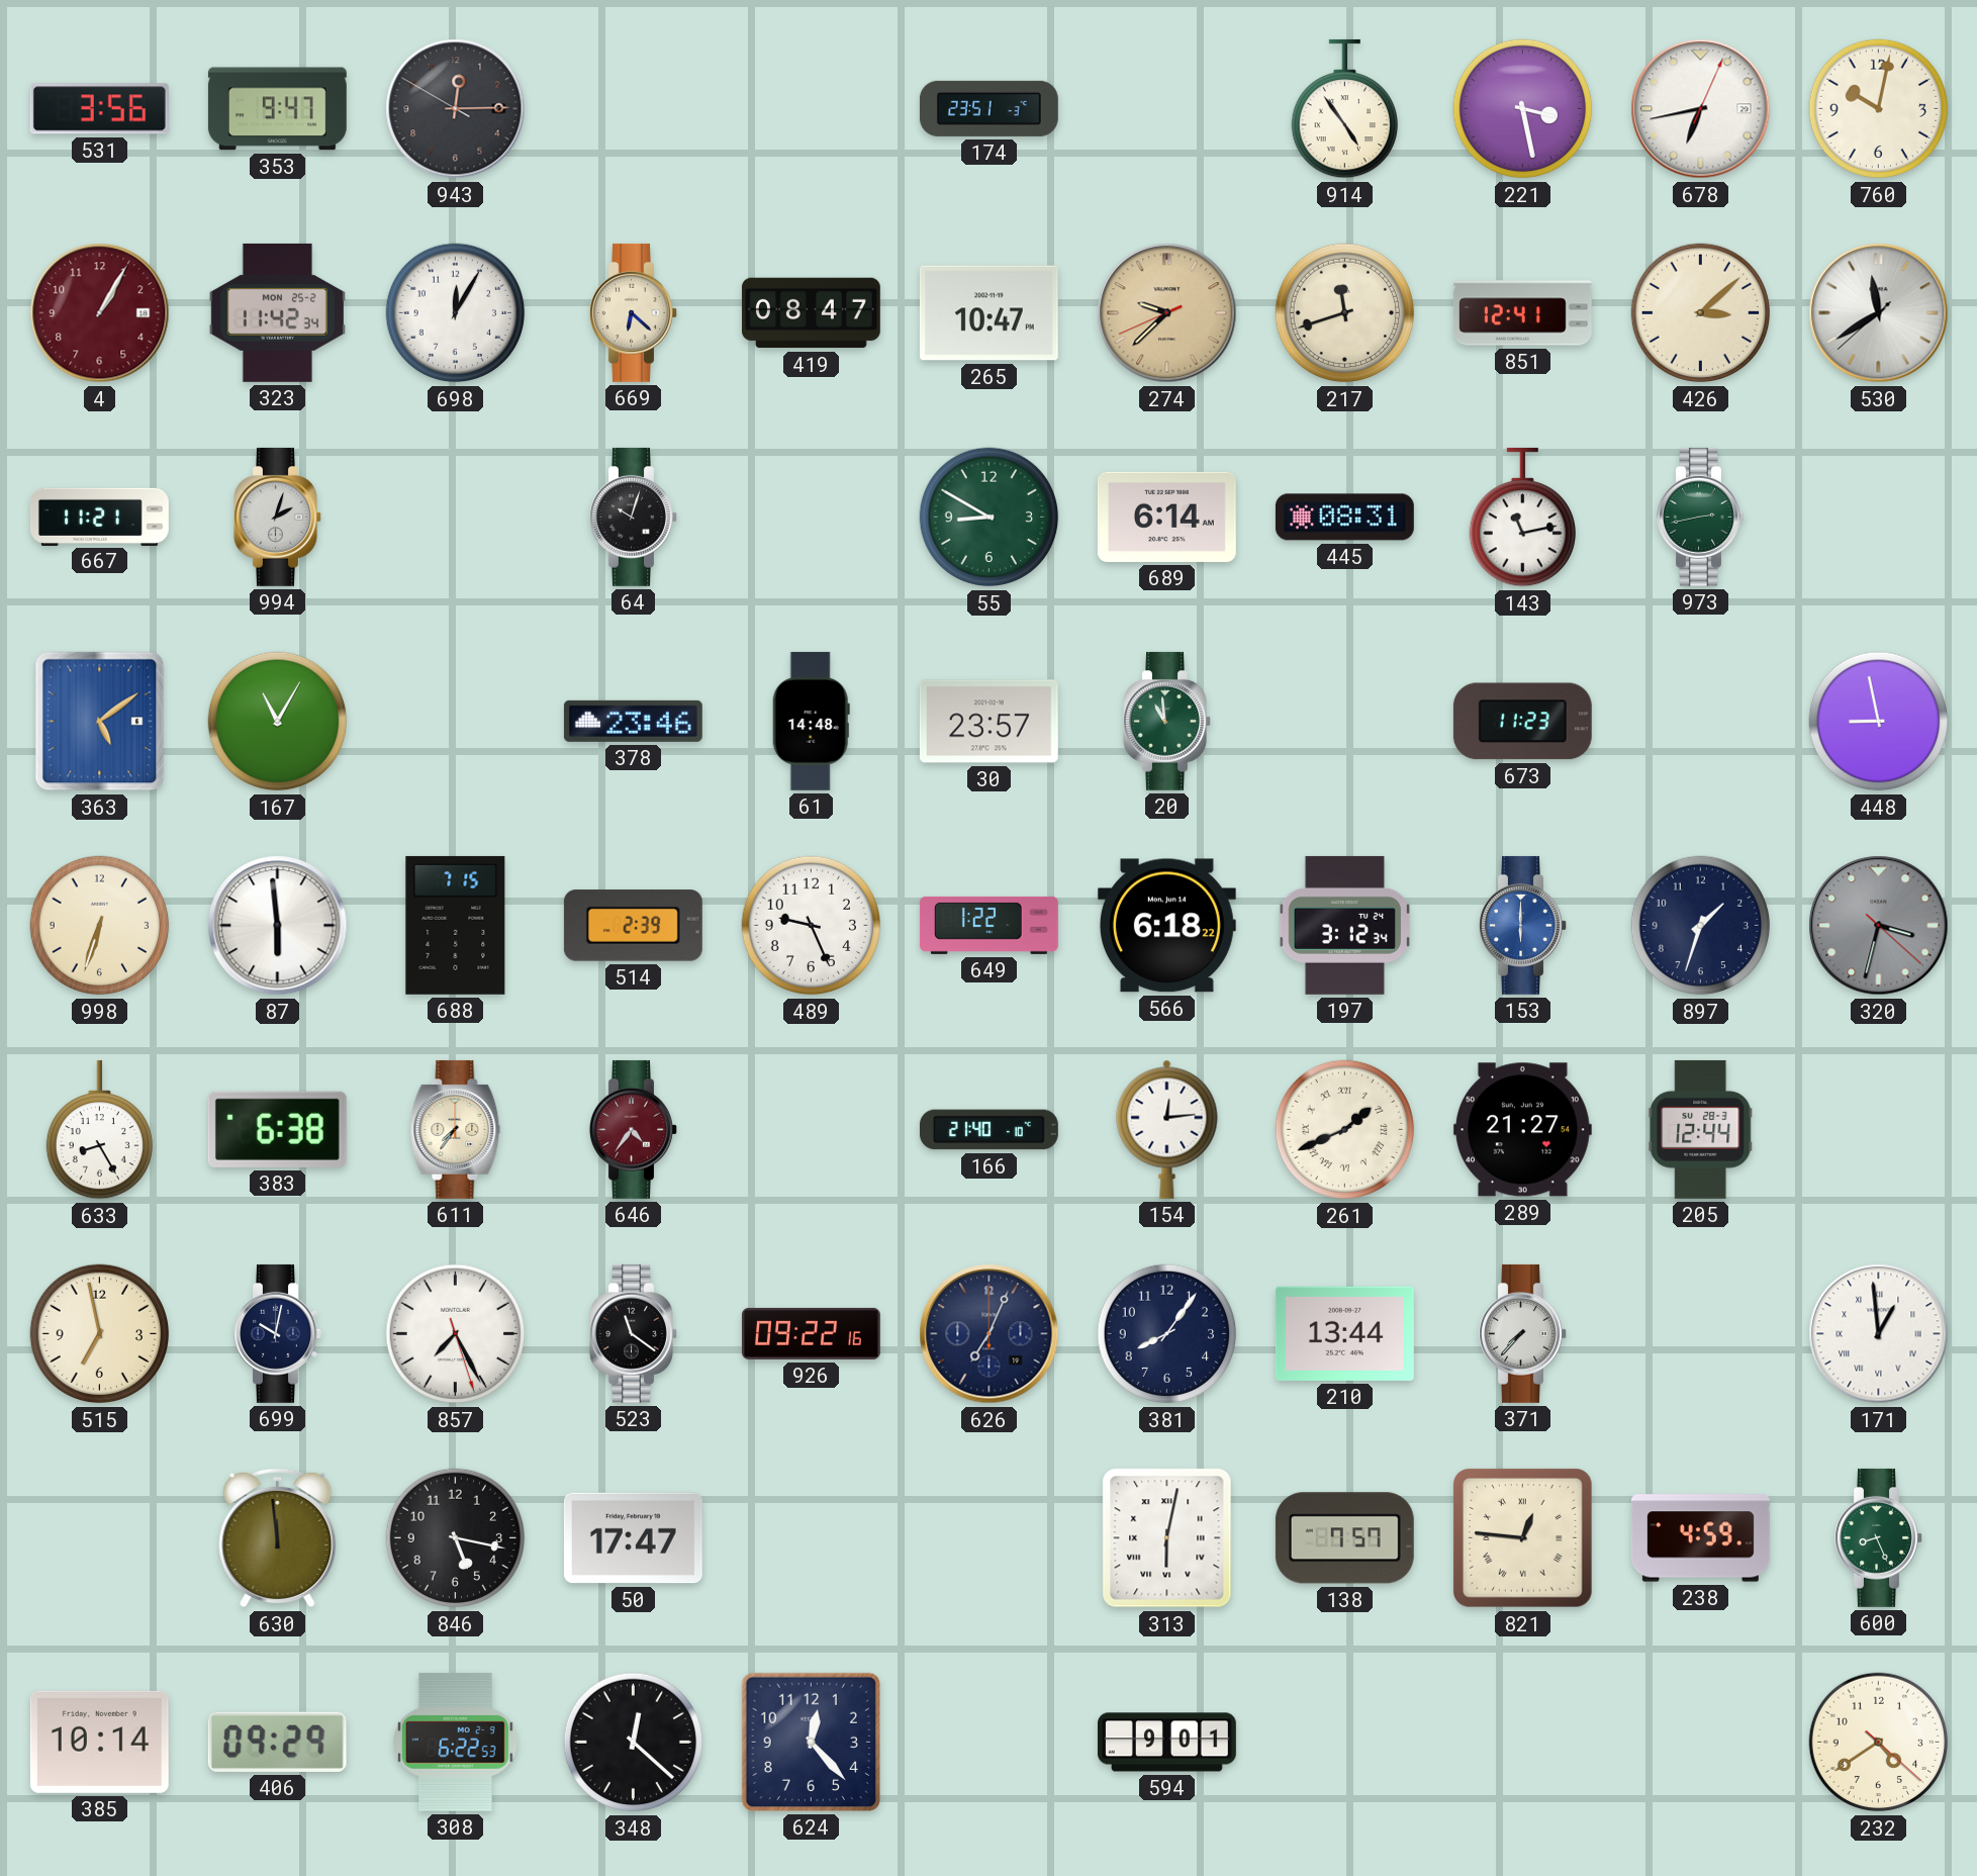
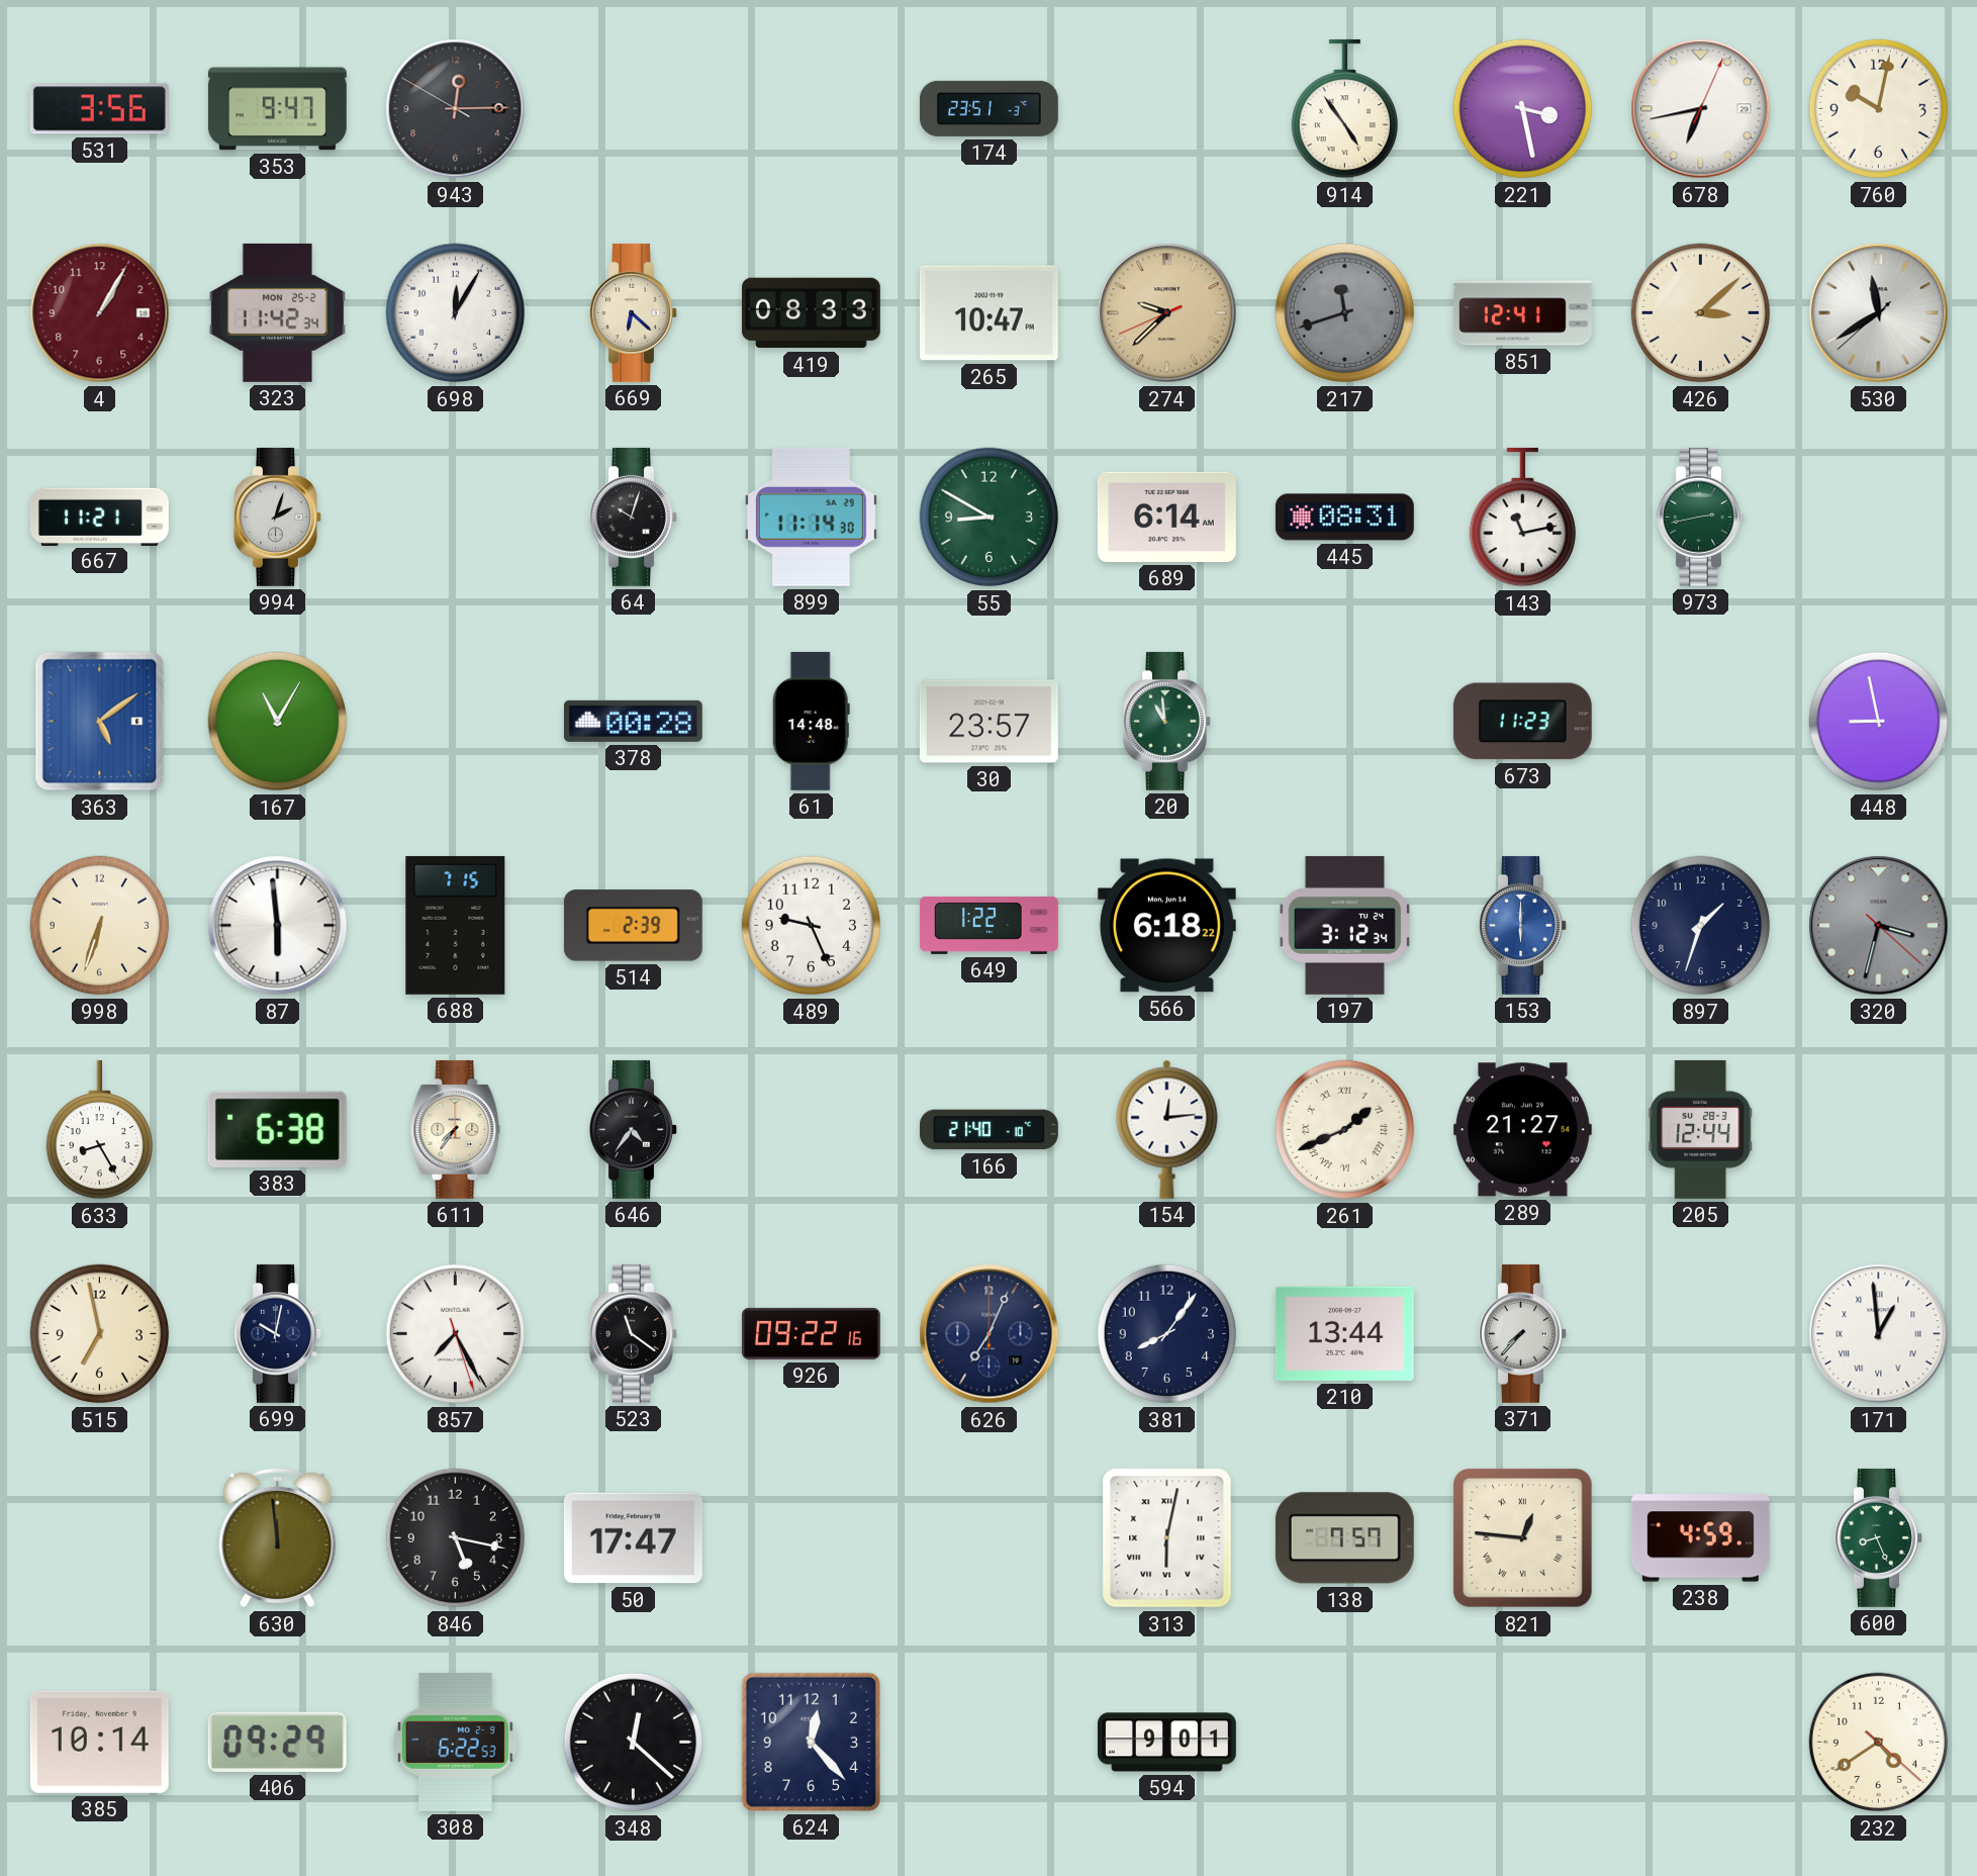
419: 08:47 -> 08:33
217 dial: cream -> grey
899: none -> 11:14
378: 23:46 -> 00:28
646 dial: burgundy -> black
